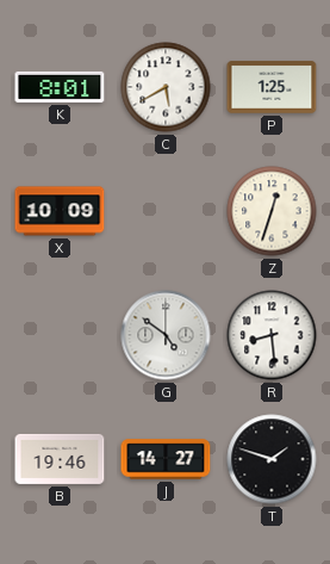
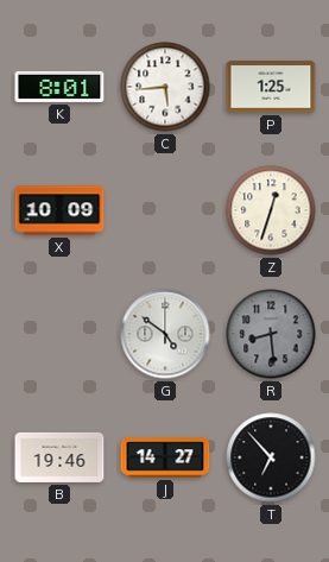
C: 5:40 -> 5:44
R dial: white -> grey
T: 1:48 -> 6:53
